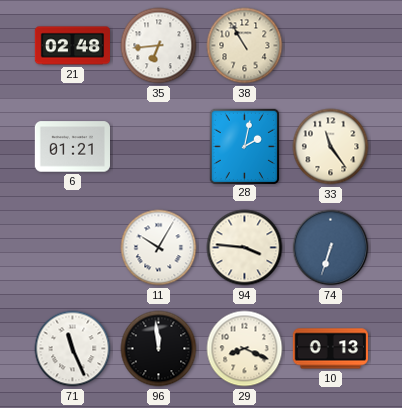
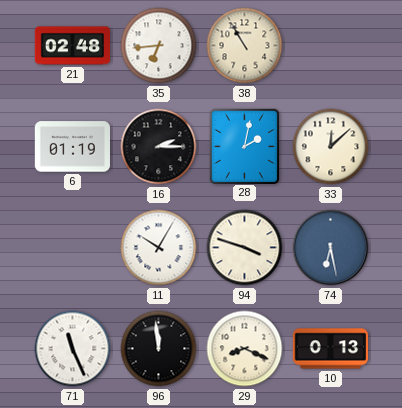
6: 01:21 -> 01:19
16: none -> 2:15
33: 11:24 -> 12:08
94: 3:46 -> 3:48
74: 6:33 -> 6:28
